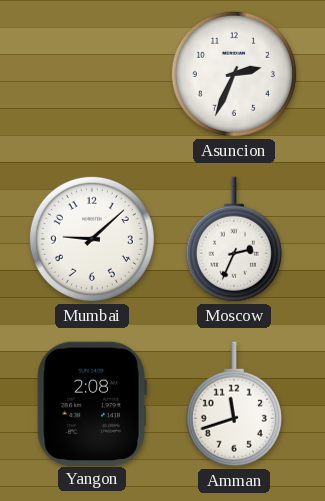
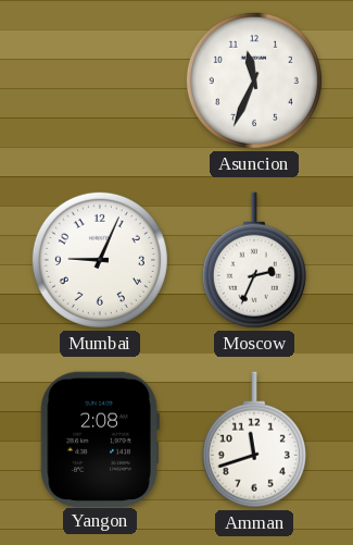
Asuncion: 2:34 -> 11:34
Mumbai: 9:08 -> 9:04
